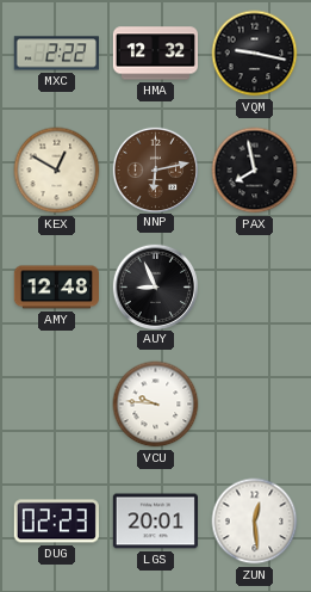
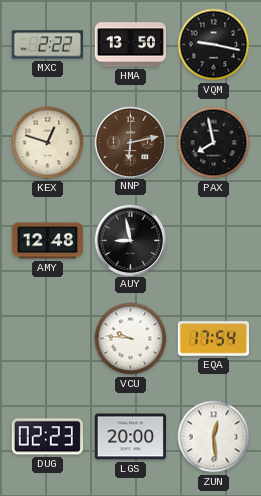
HMA: 12:32 -> 13:50
KEX: 12:50 -> 12:48
AUY: 8:56 -> 8:58
EQA: none -> 17:54
LGS: 20:01 -> 20:00
